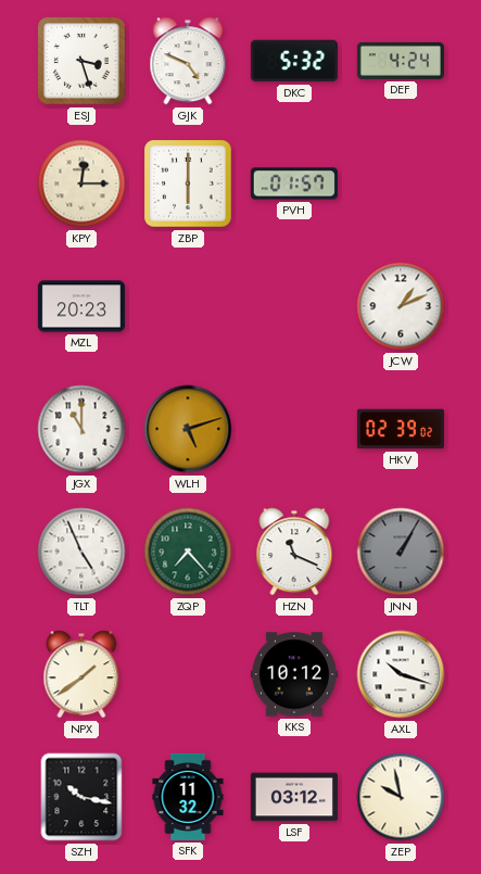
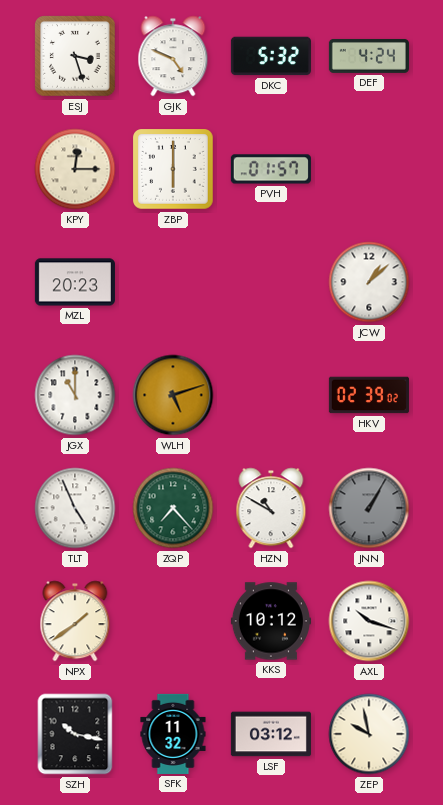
JCW: 1:11 -> 1:08
HZN: 11:19 -> 10:50
